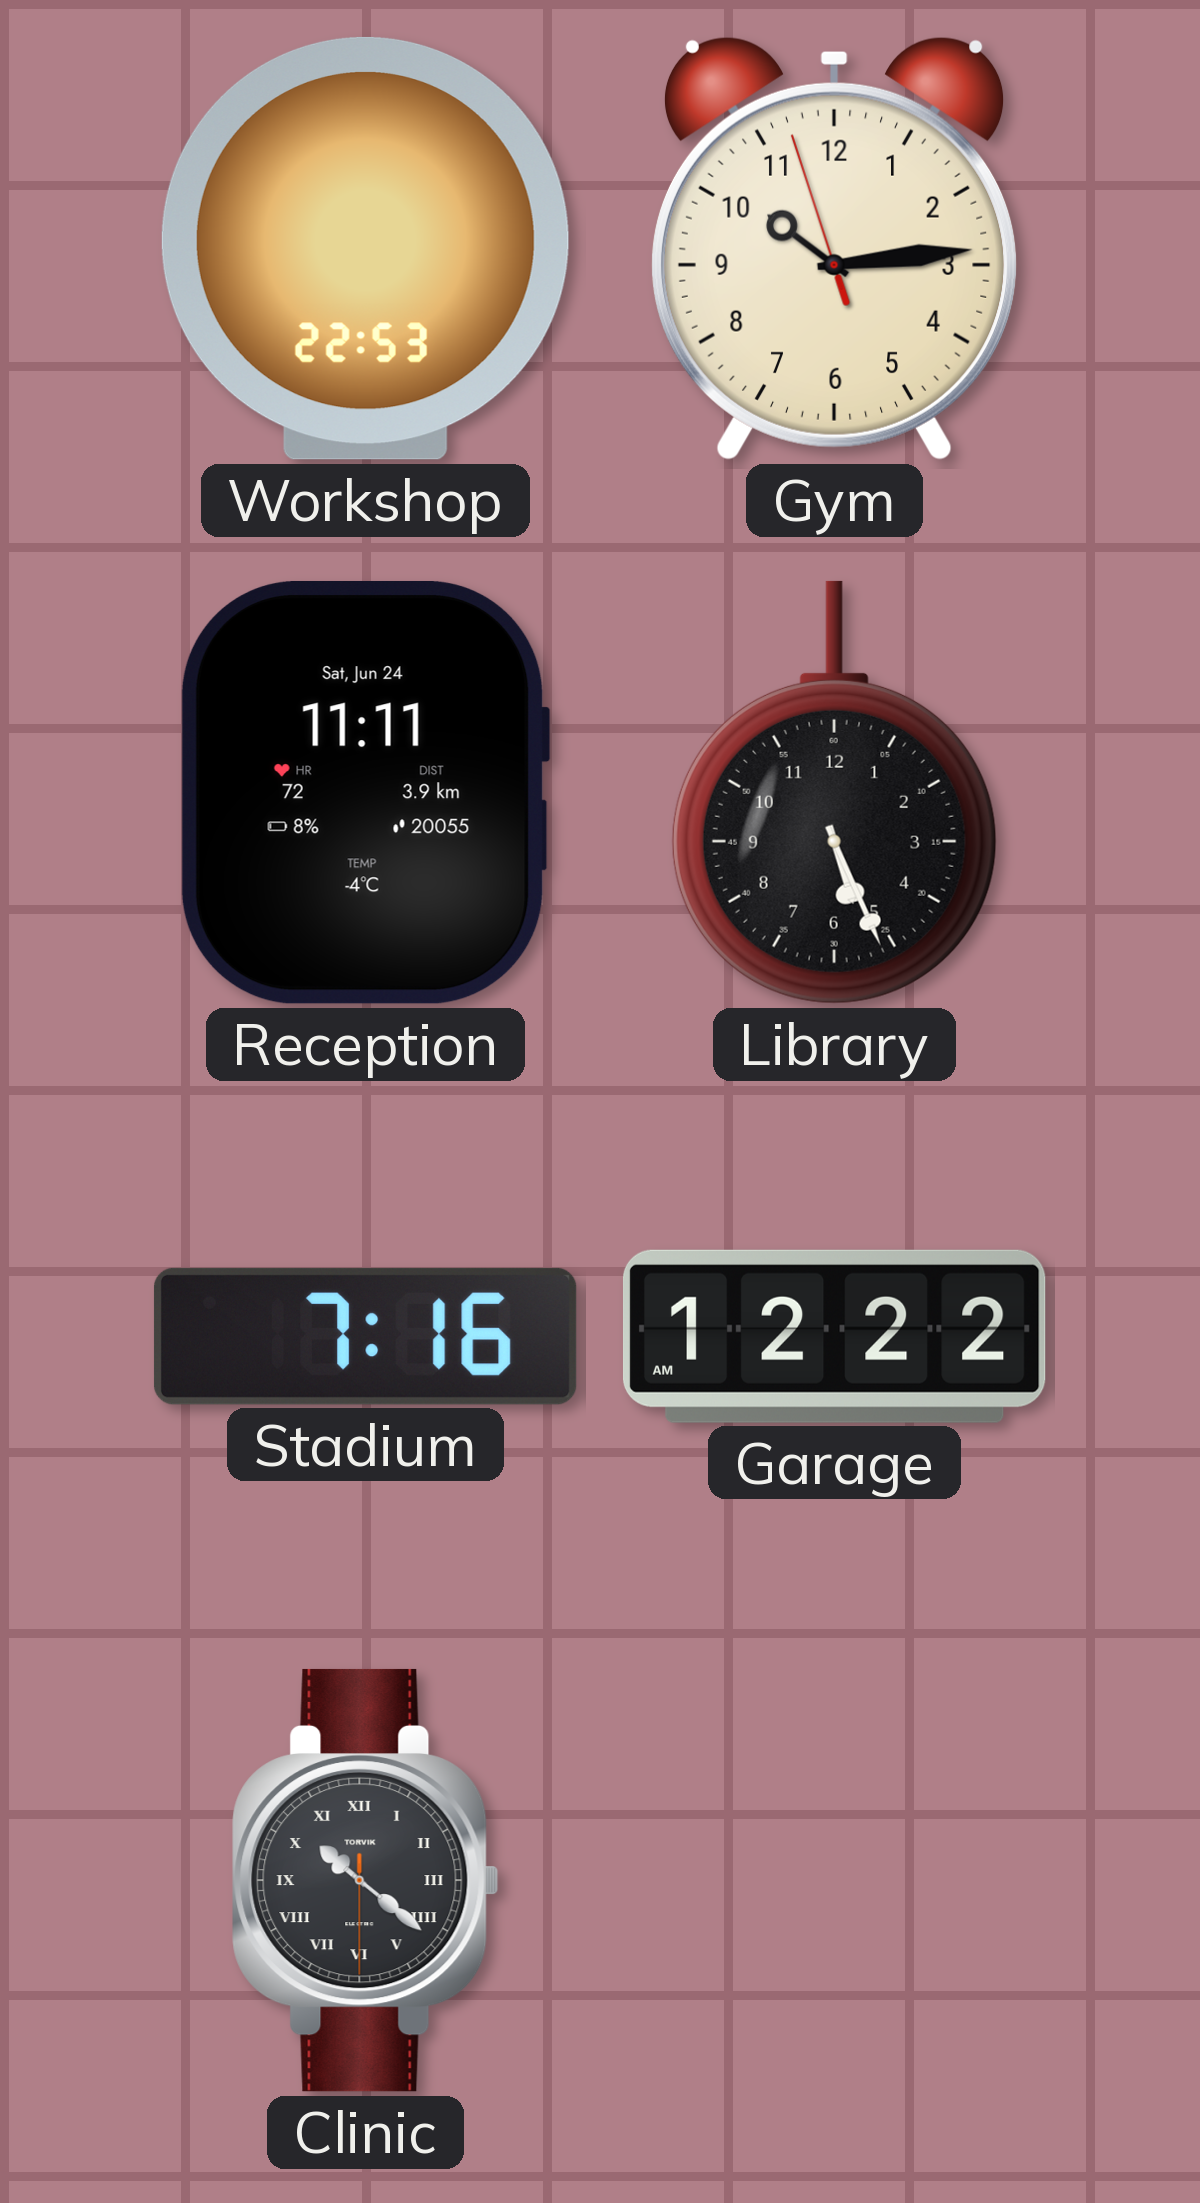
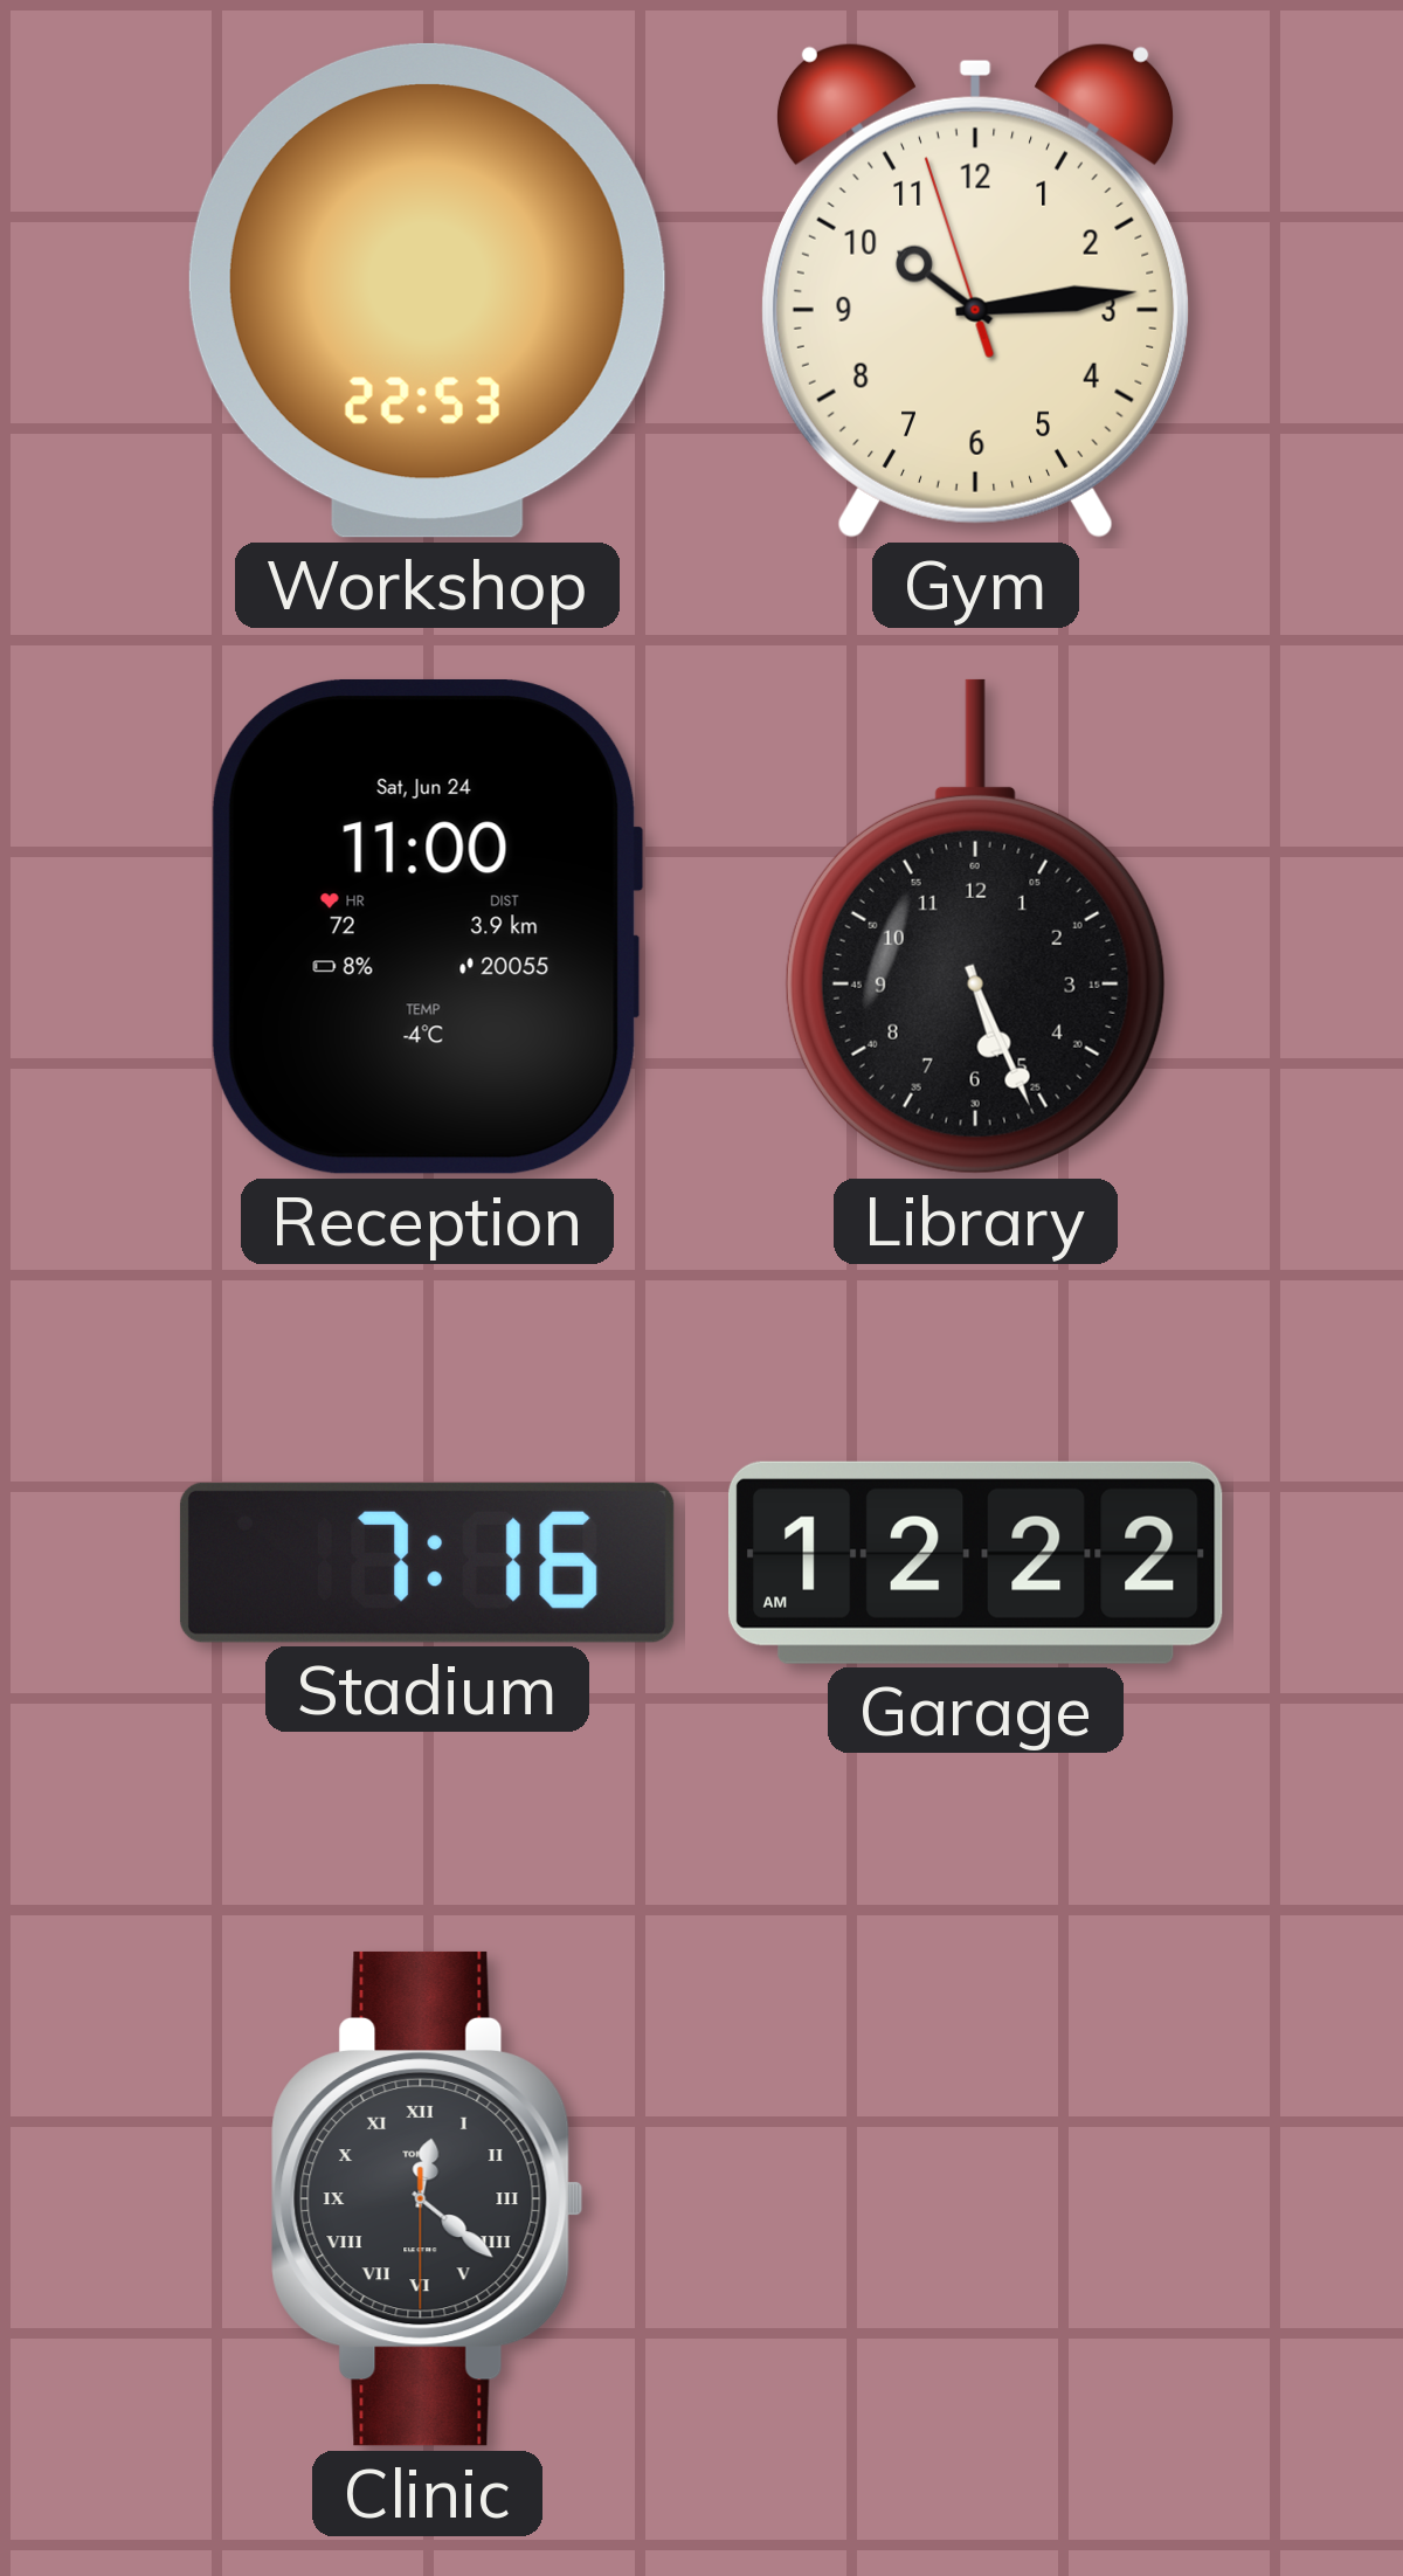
Reception: 11:11 -> 11:00
Clinic: 10:21 -> 12:21
